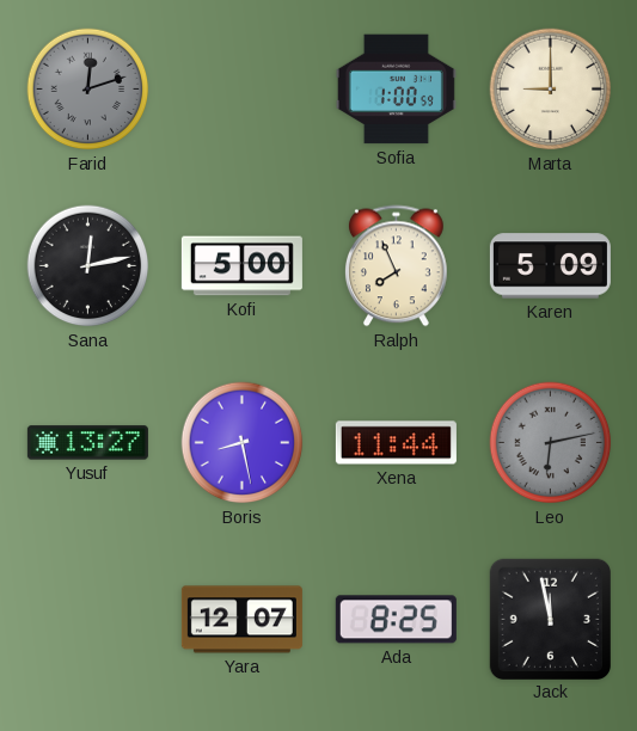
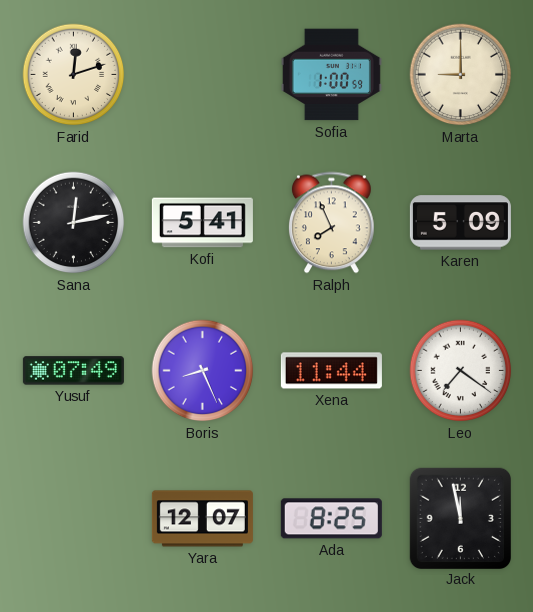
Farid dial: grey -> cream
Kofi: 5:00 -> 5:41
Yusuf: 13:27 -> 07:49
Boris: 8:28 -> 8:26
Leo: 6:13 -> 7:21
Leo dial: grey -> white
